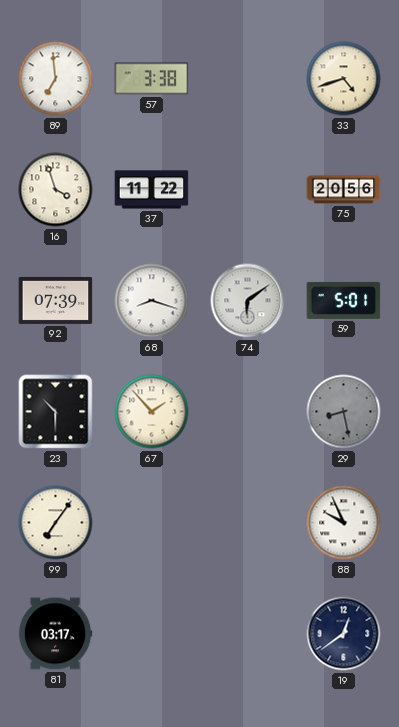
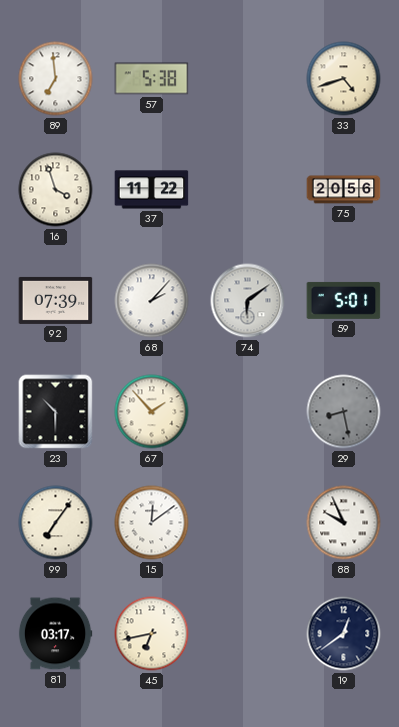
57: 3:38 -> 5:38
68: 8:18 -> 2:07
15: none -> 12:09
45: none -> 6:43
